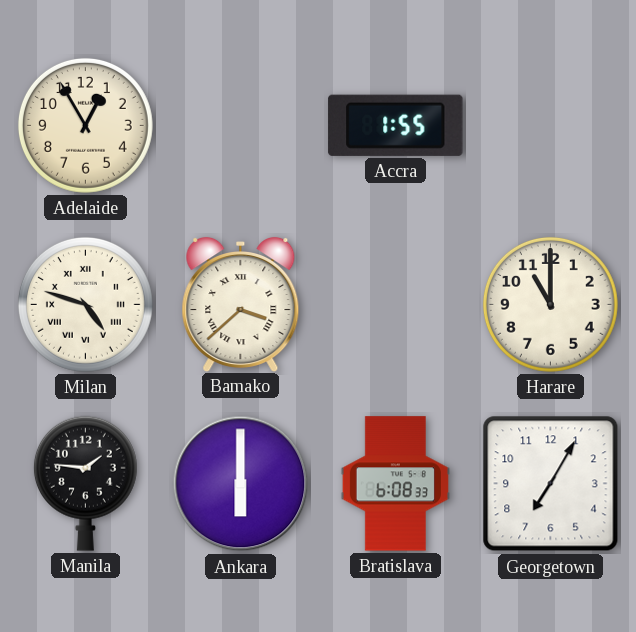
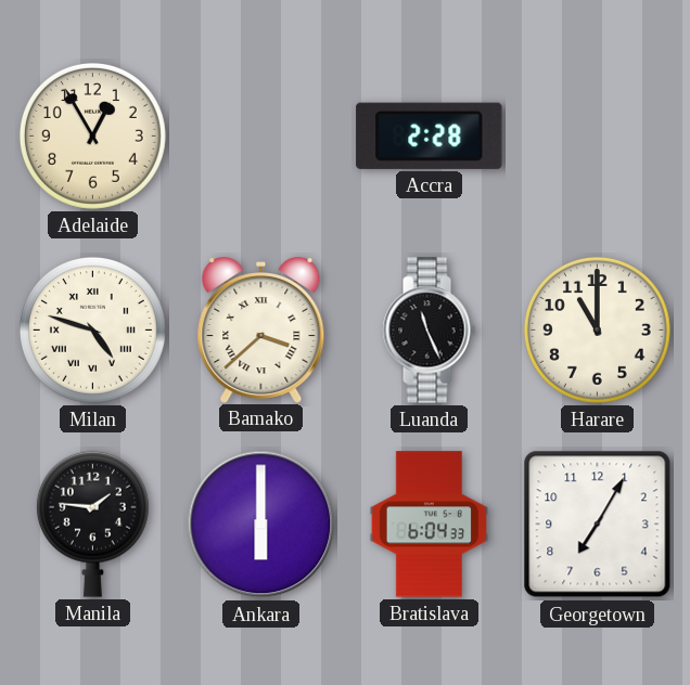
Accra: 1:55 -> 2:28
Luanda: none -> 11:26
Bratislava: 6:08 -> 6:04
